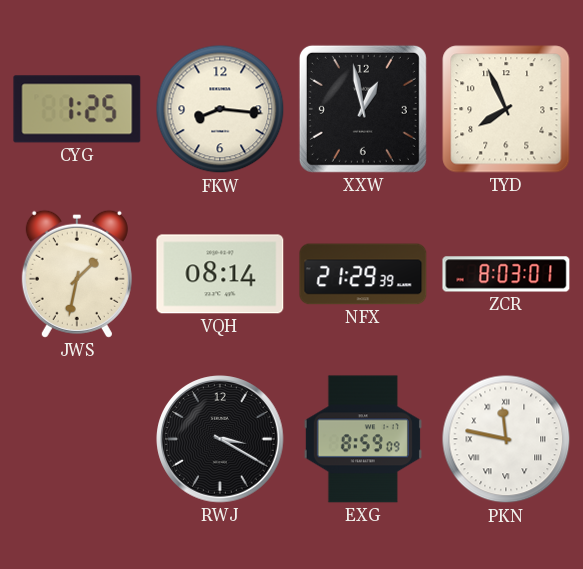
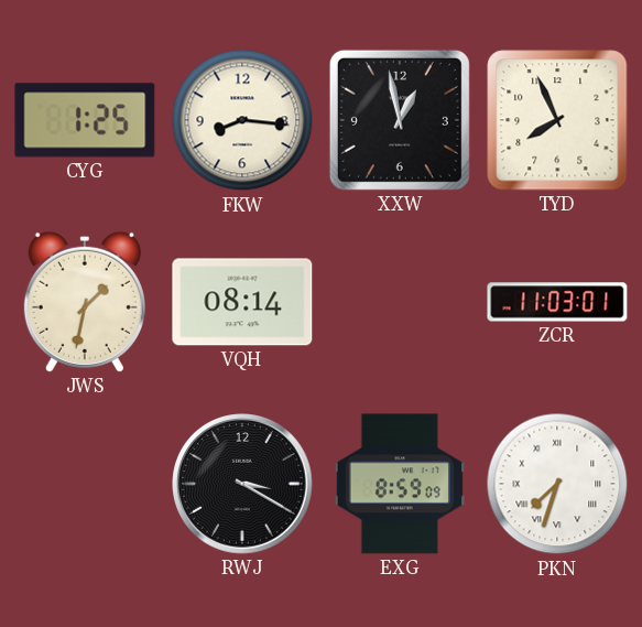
NFX: 21:29 -> none
ZCR: 8:03 -> 11:03
PKN: 11:47 -> 7:33
